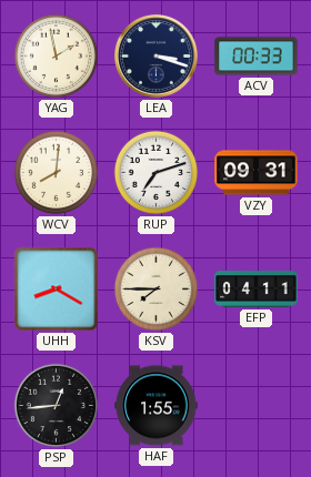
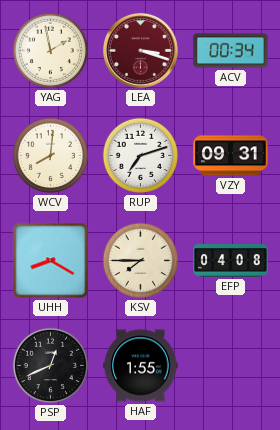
LEA dial: navy -> burgundy
ACV: 00:33 -> 00:34
EFP: 04:11 -> 04:08
PSP: 12:44 -> 12:41
